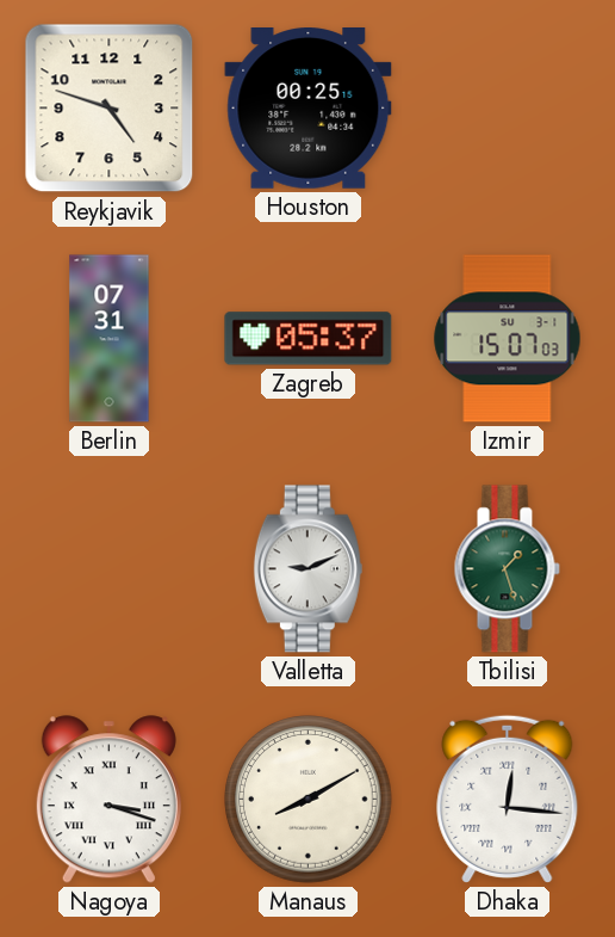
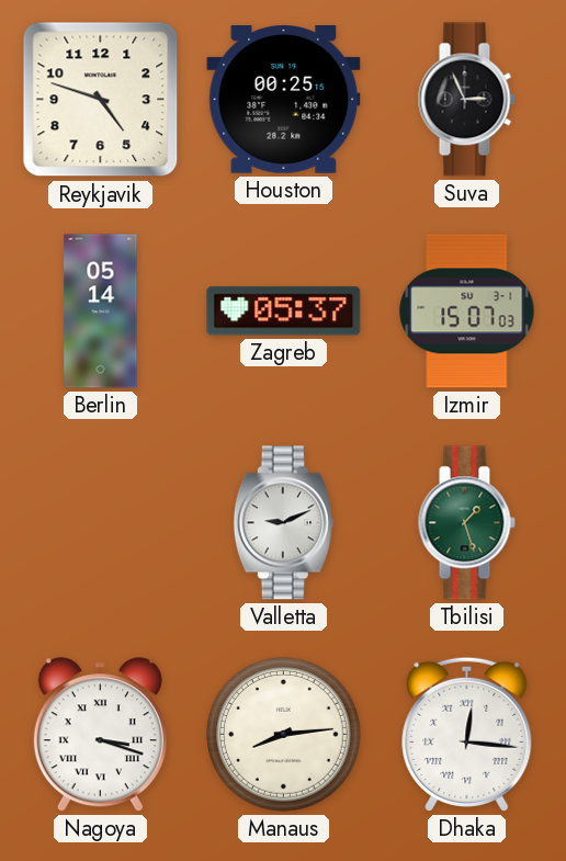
Suva: none -> 2:56
Berlin: 07:31 -> 05:14
Manaus: 8:10 -> 8:14
